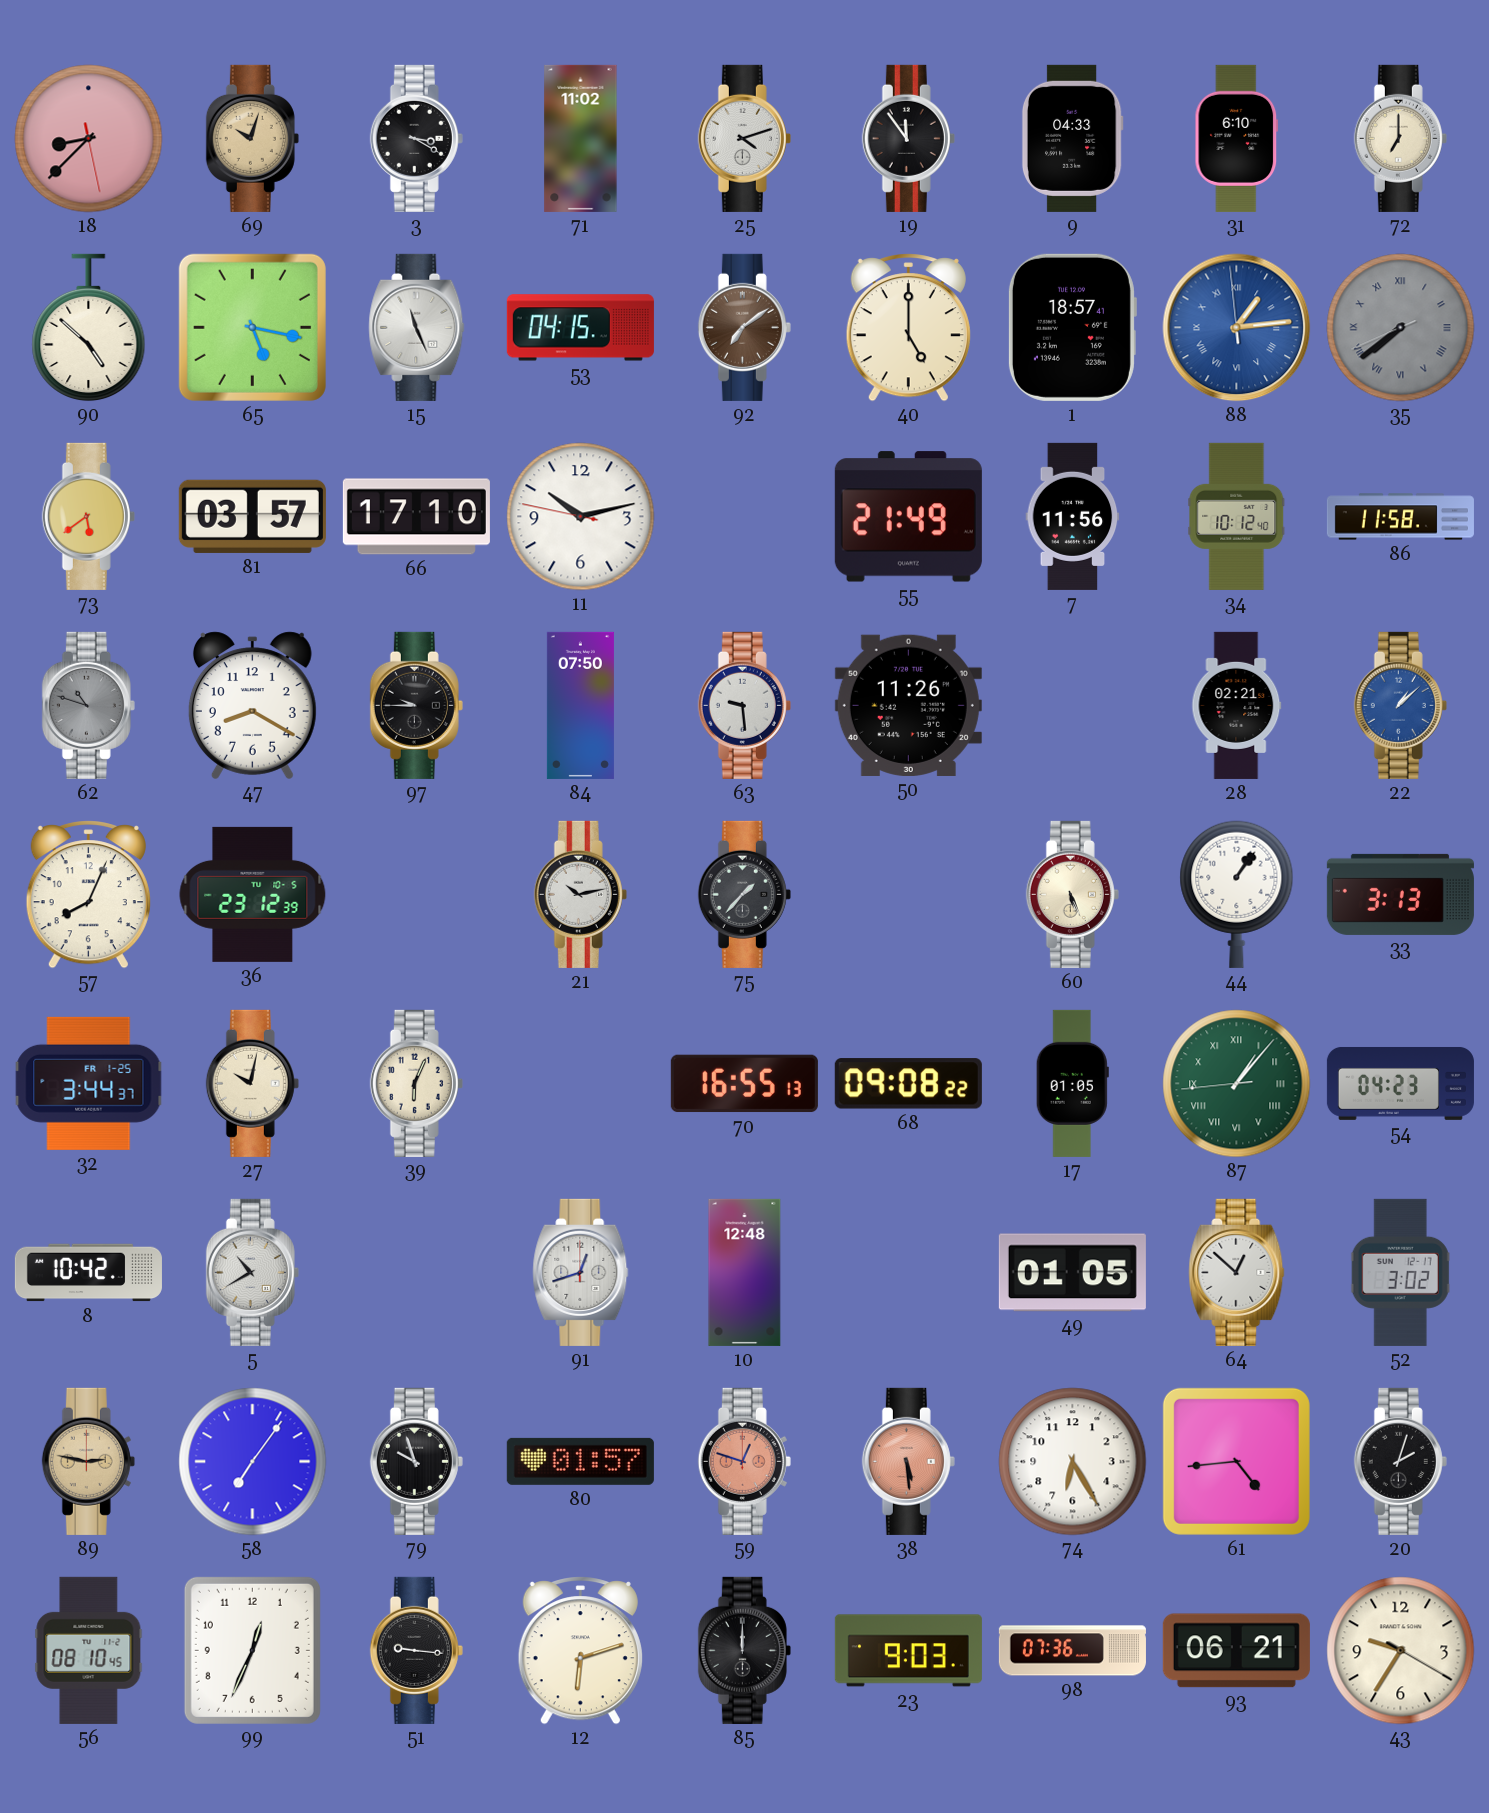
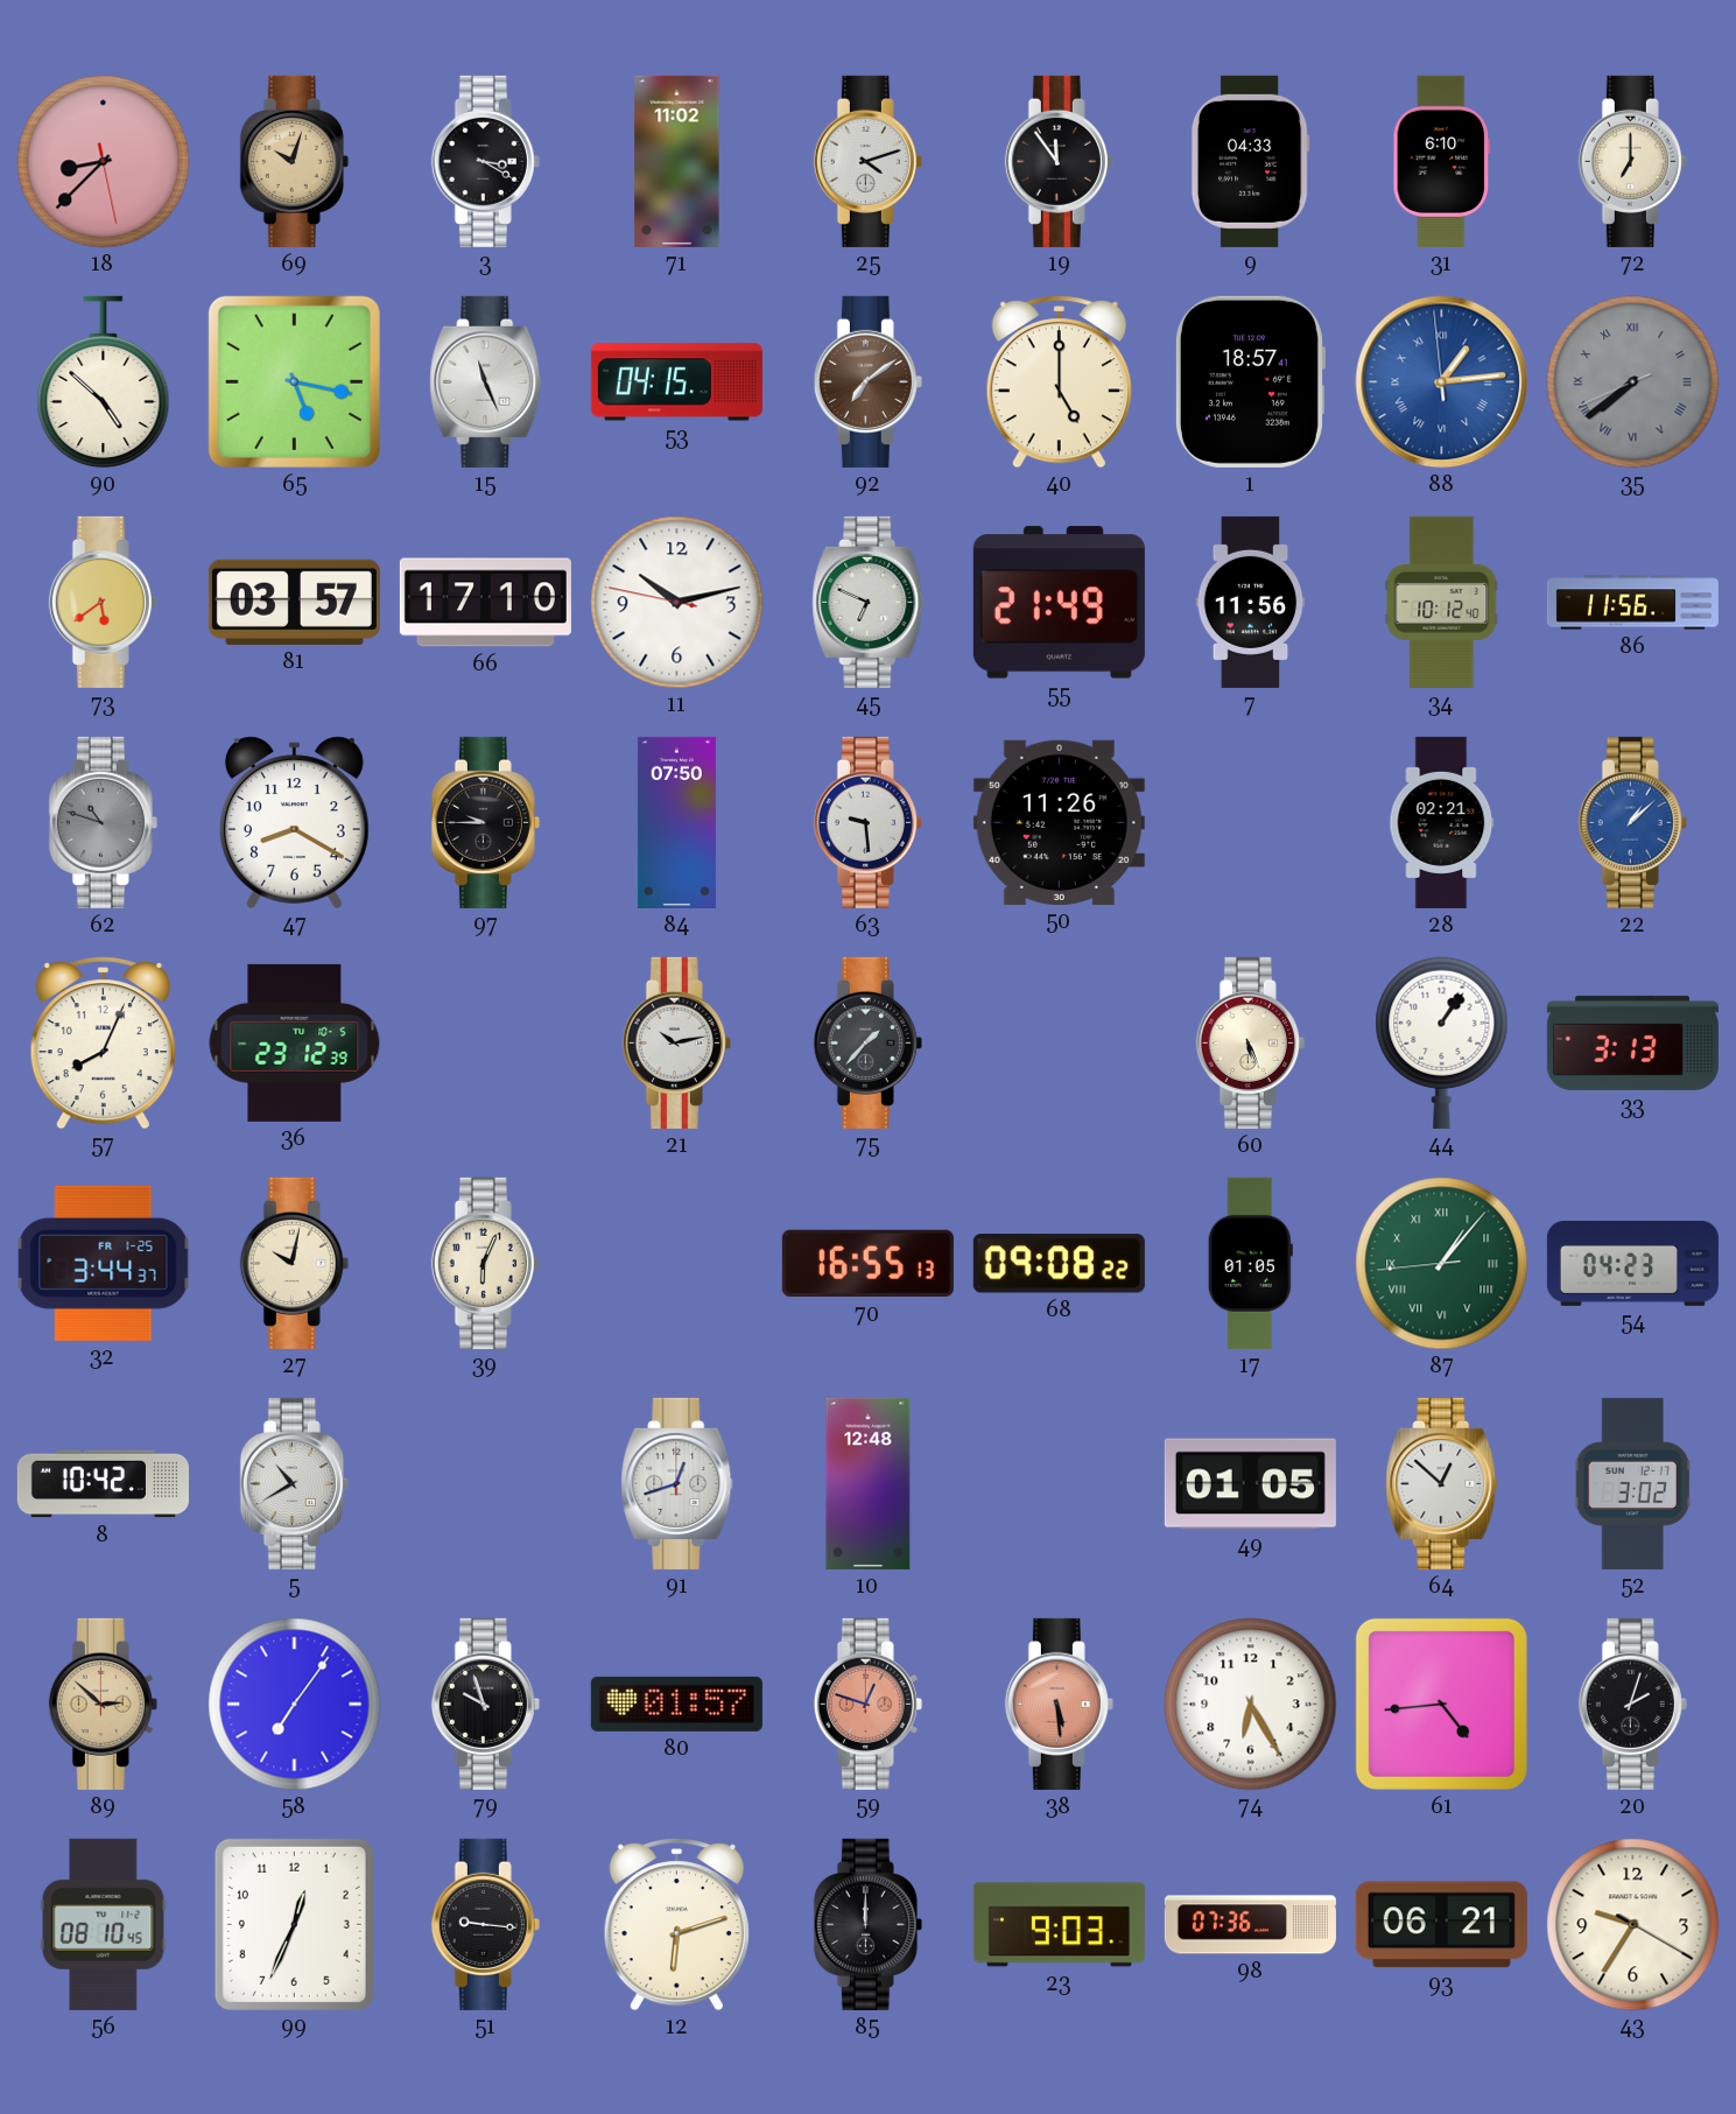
45: none -> 6:49
86: 11:58 -> 11:56
89: 2:47 -> 2:52
